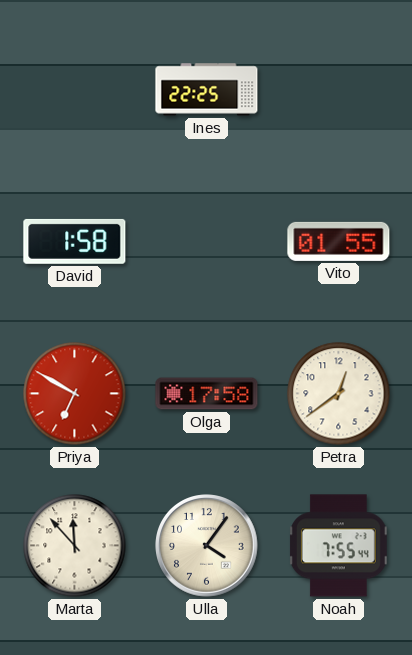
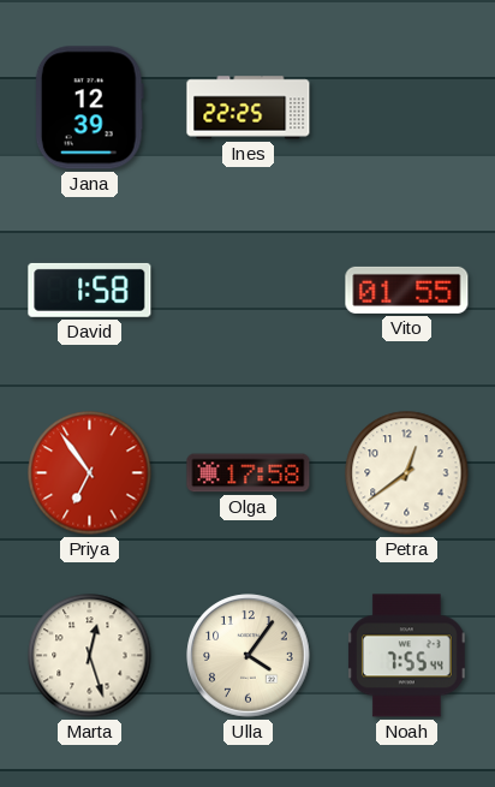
Jana: none -> 12:39
Priya: 6:50 -> 6:54
Marta: 11:53 -> 12:27
